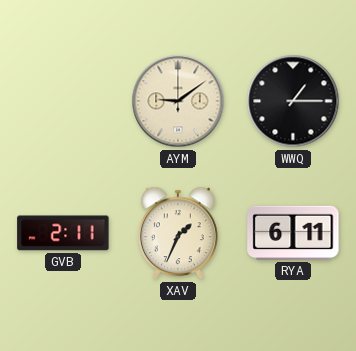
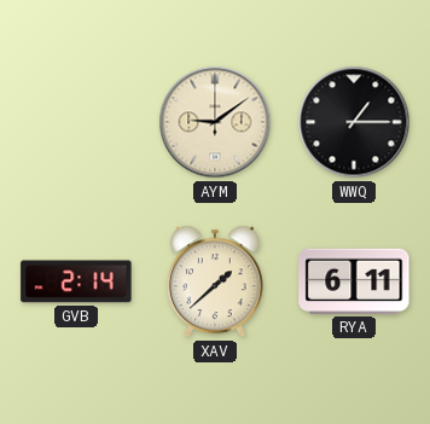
GVB: 2:11 -> 2:14
XAV: 1:34 -> 1:38
